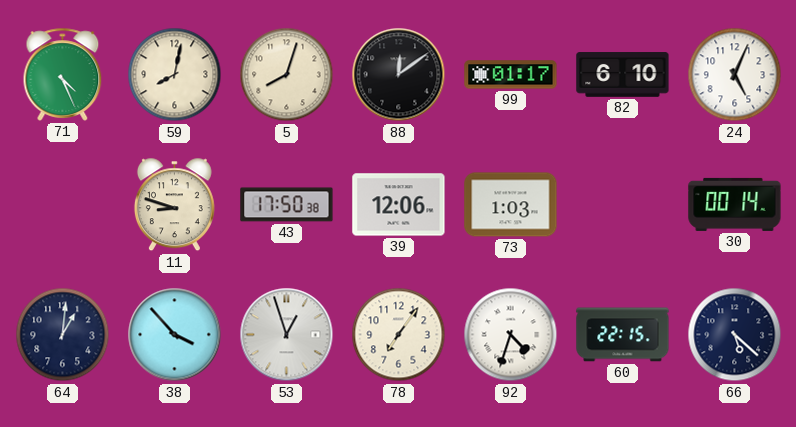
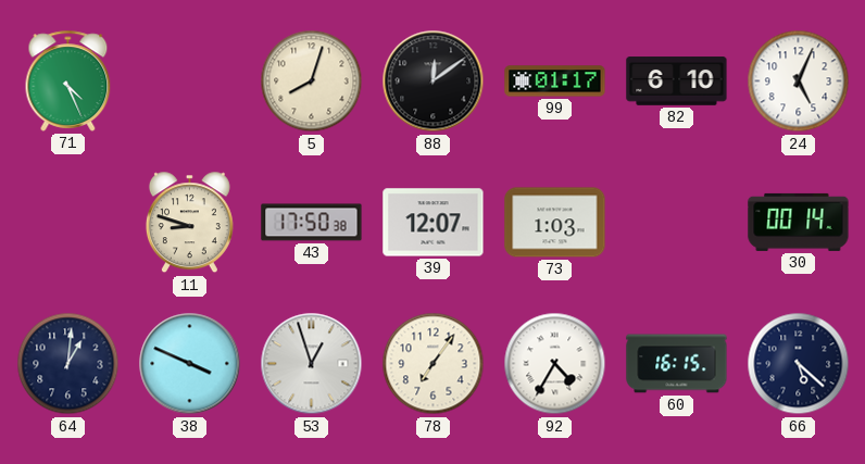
59: 8:02 -> none
39: 12:06 -> 12:07
38: 3:53 -> 3:49
92: 4:33 -> 4:35
60: 22:15 -> 16:15
